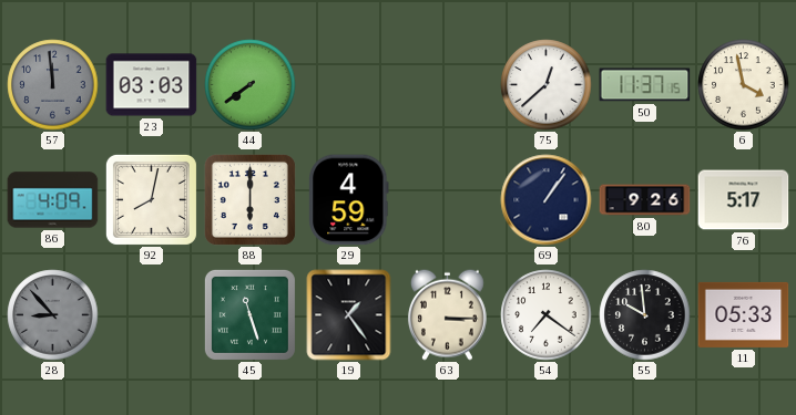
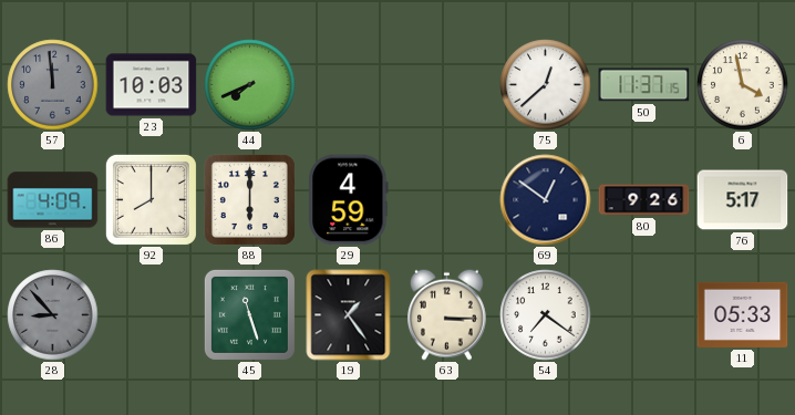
23: 03:03 -> 10:03
44: 7:39 -> 7:41
92: 8:02 -> 8:00
69: 1:06 -> 12:51
55: 9:59 -> none
